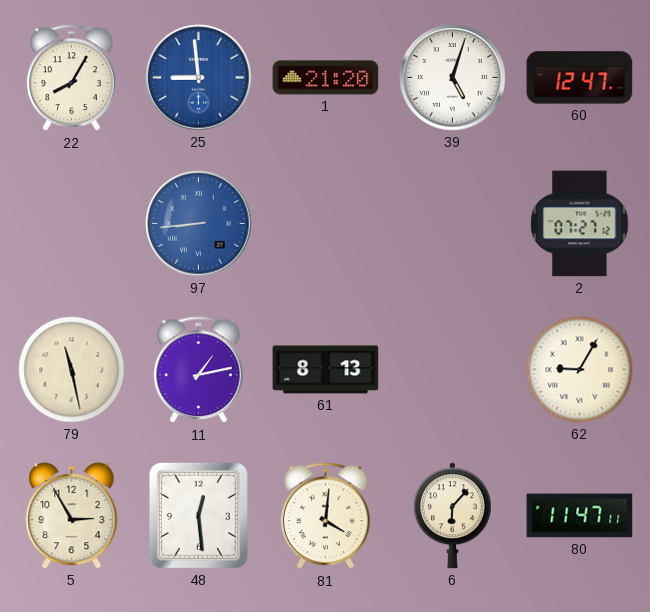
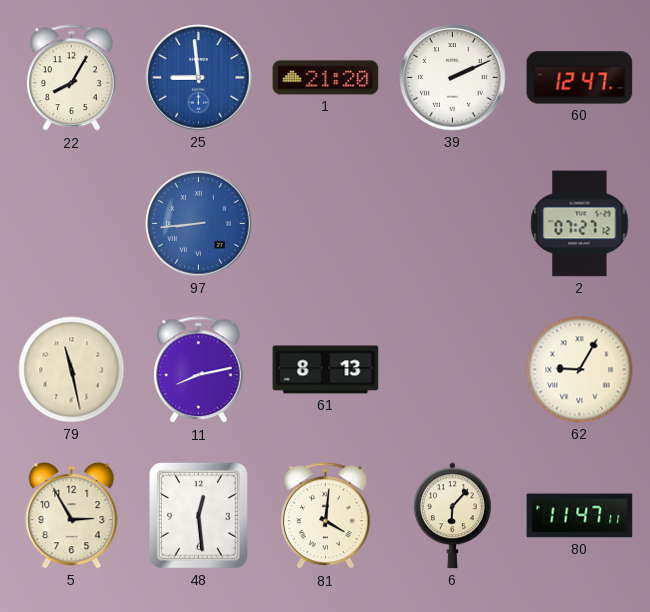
39: 5:03 -> 2:11
11: 1:13 -> 8:13
